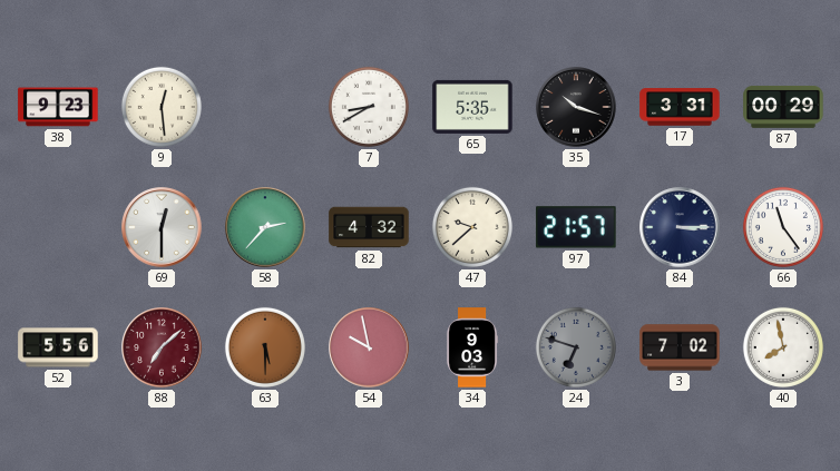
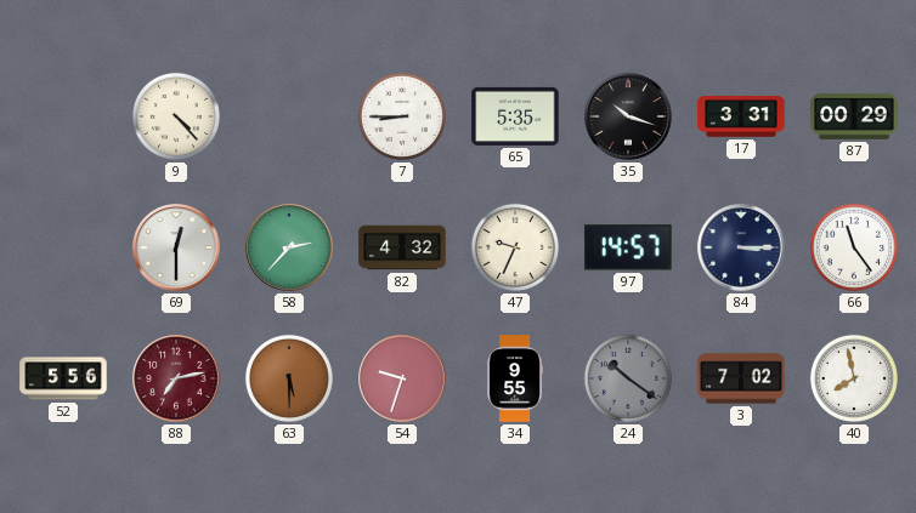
38: 9:23 -> none
9: 12:29 -> 4:23
7: 8:40 -> 8:45
47: 9:38 -> 9:34
97: 21:57 -> 14:57
88: 7:08 -> 7:13
54: 9:58 -> 9:33
34: 9:03 -> 9:55
24: 6:48 -> 10:21
